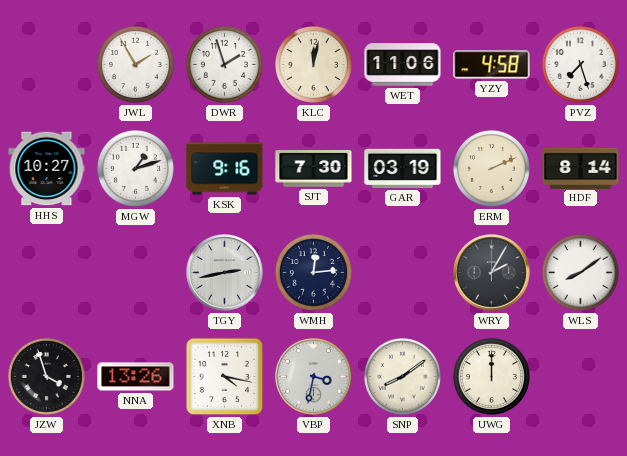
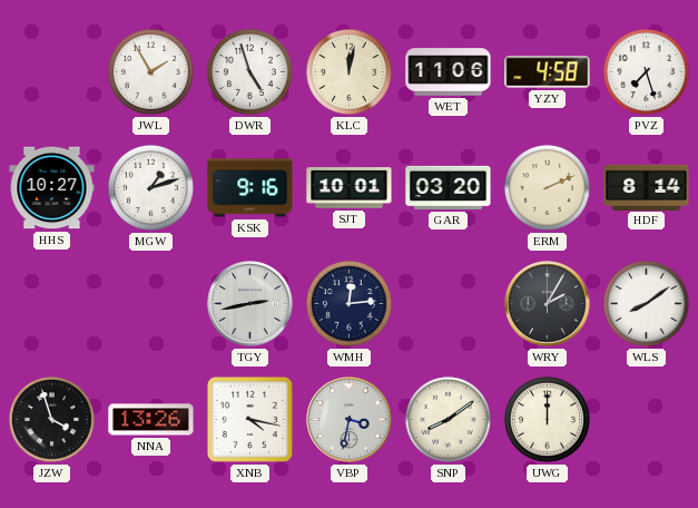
DWR: 1:57 -> 4:57
SJT: 7:30 -> 10:01
GAR: 03:19 -> 03:20
